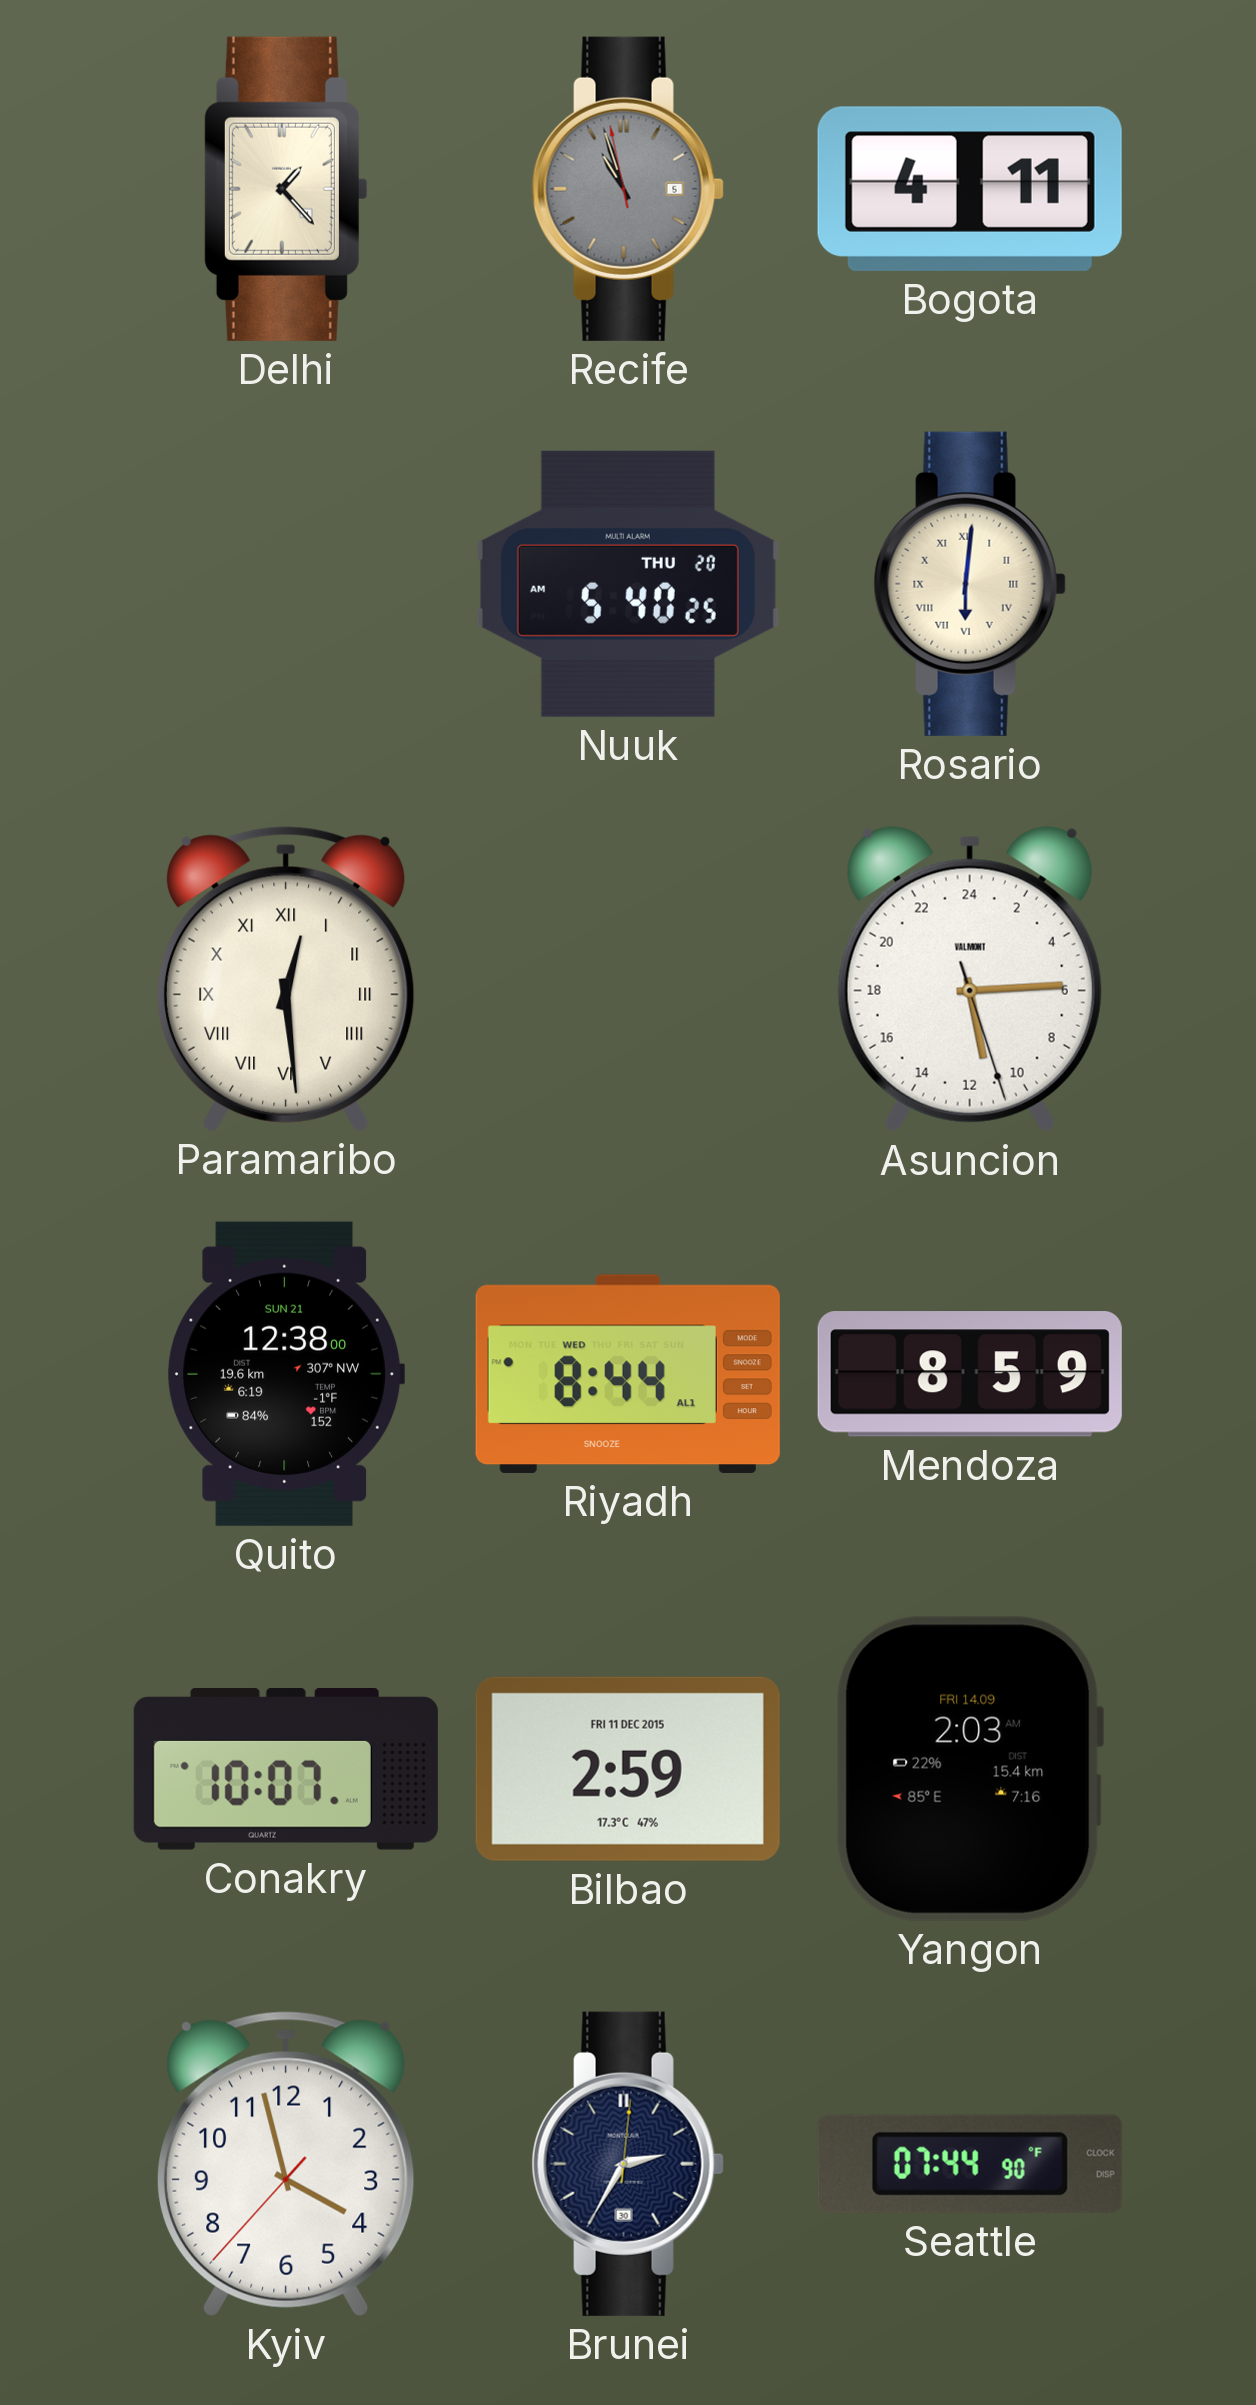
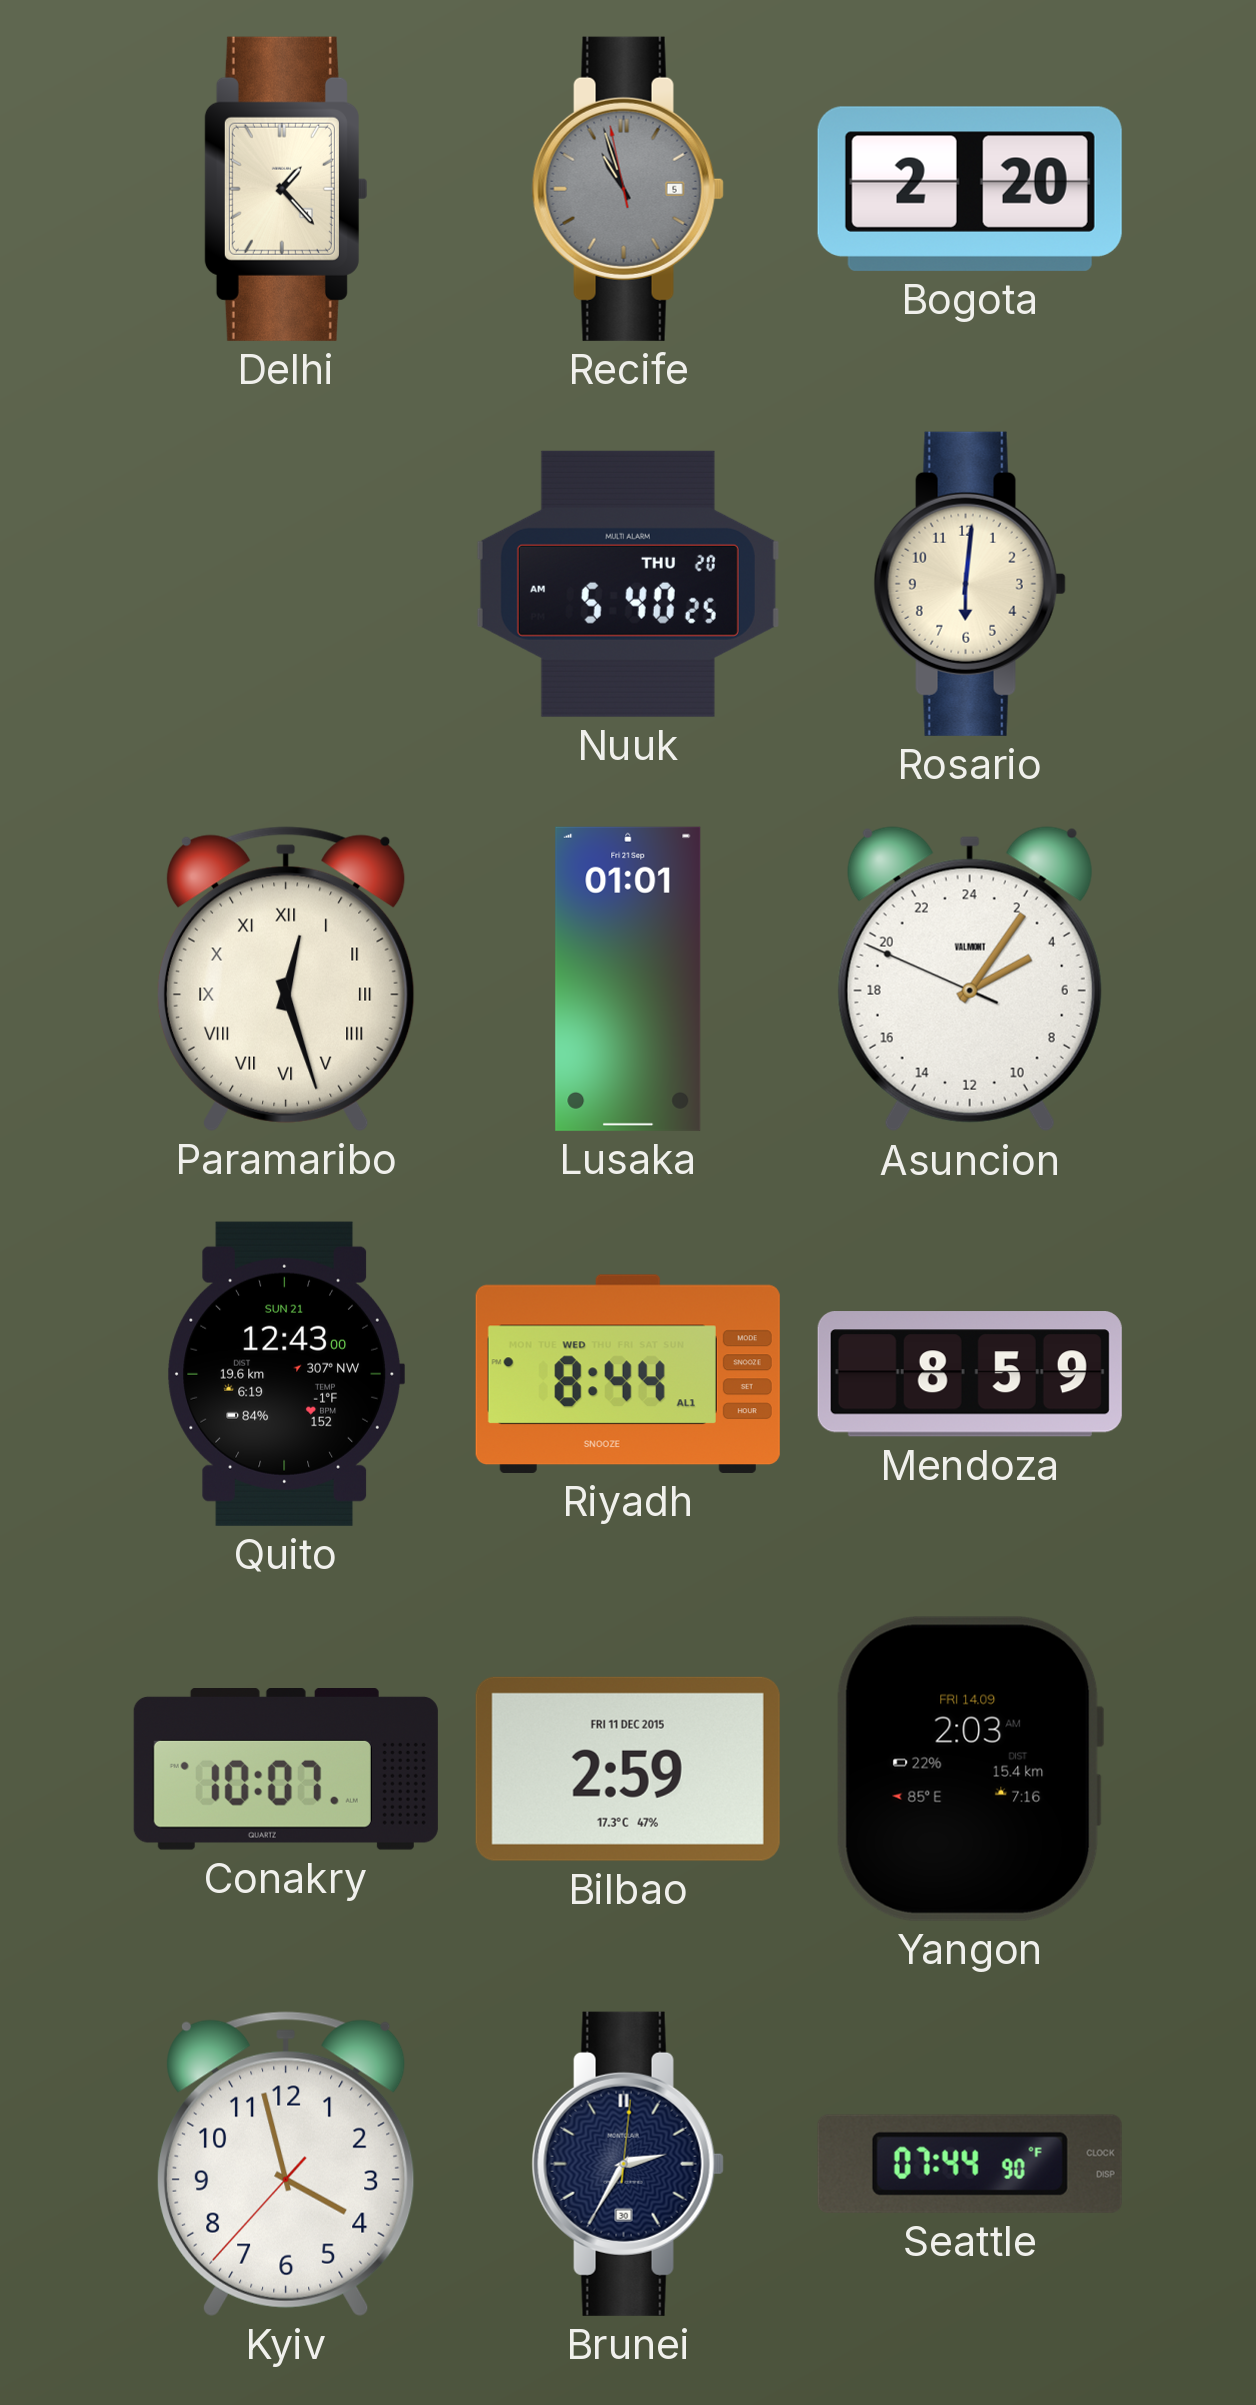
Bogota: 4:11 -> 2:20
Rosario numerals: Roman -> Arabic
Paramaribo: 12:29 -> 12:27
Lusaka: none -> 01:01
Asuncion: 11:14 -> 4:05
Quito: 12:38 -> 12:43
